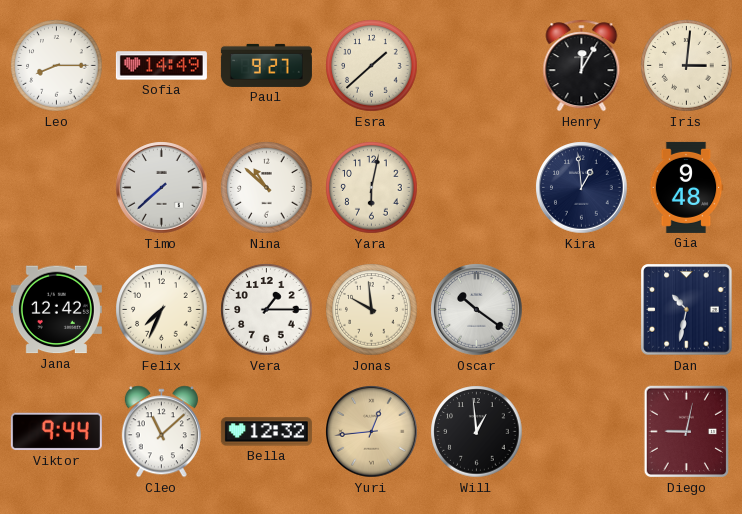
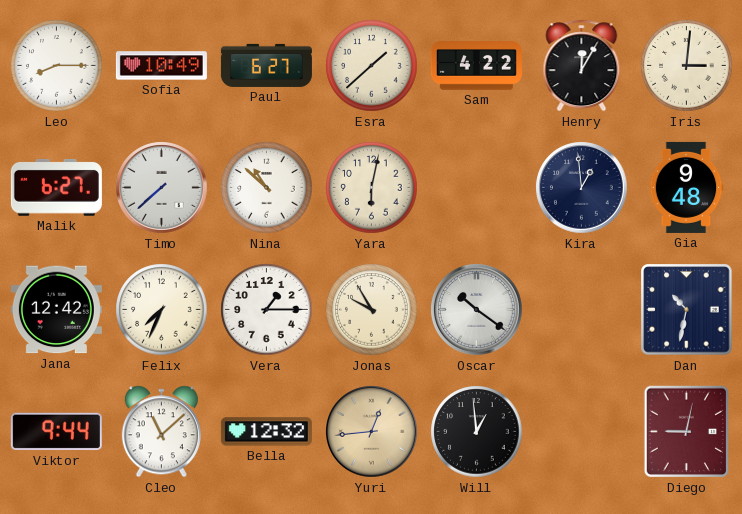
Sofia: 14:49 -> 10:49
Paul: 9:27 -> 6:27
Sam: none -> 4:22
Malik: none -> 6:27
Jonas: 9:59 -> 9:55
